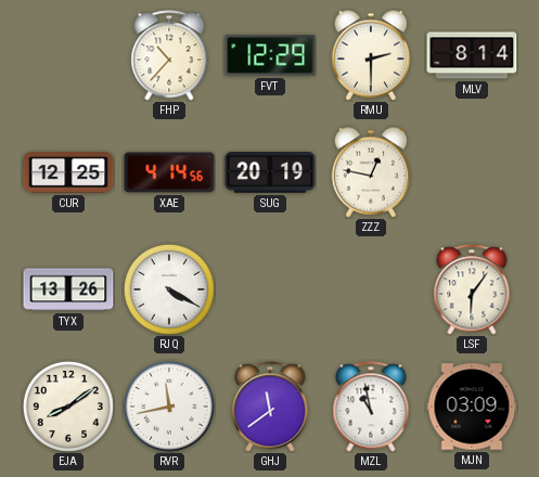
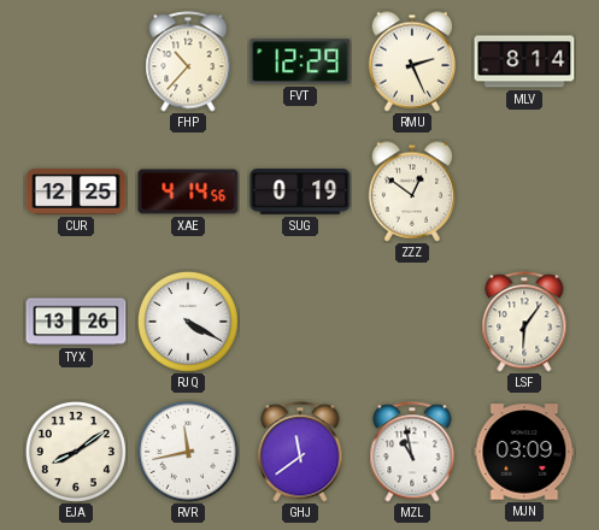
RMU: 2:30 -> 2:26
SUG: 20:19 -> 0:19
ZZZ: 12:47 -> 12:51
